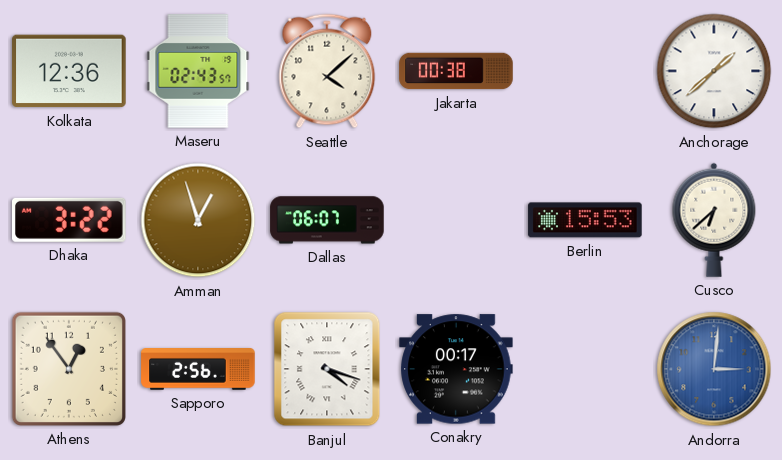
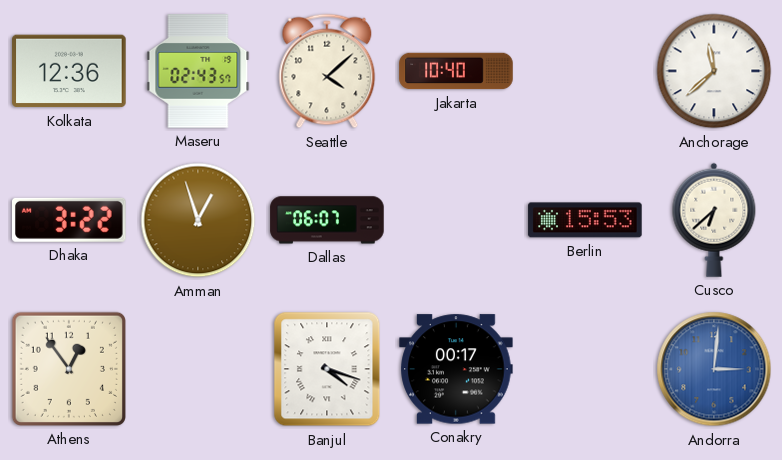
Jakarta: 00:38 -> 10:40
Anchorage: 1:38 -> 11:38
Sapporo: 2:56 -> none
